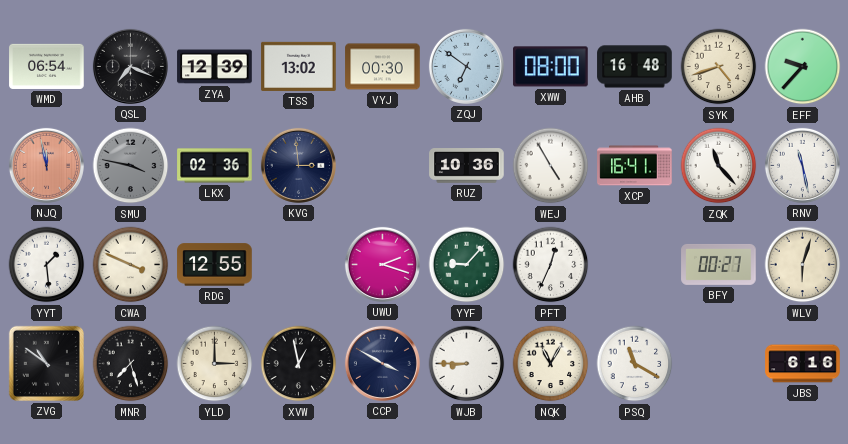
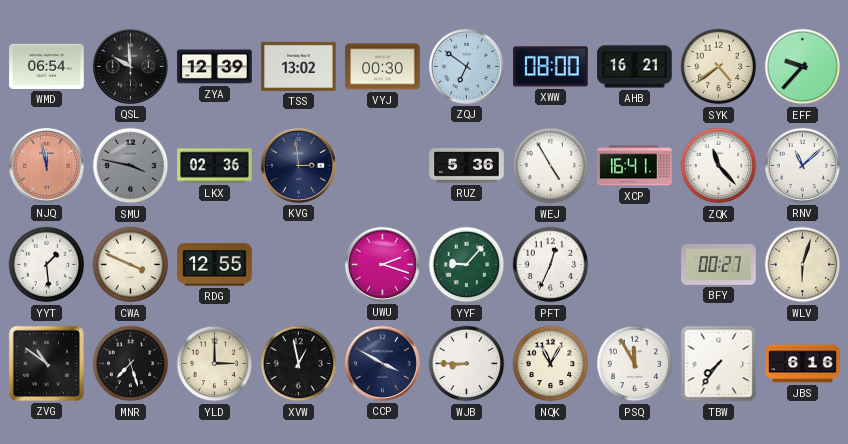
QSL: 7:19 -> 9:59
AHB: 16:48 -> 16:21
SYK: 4:42 -> 4:39
RUZ: 10:36 -> 5:36
RNV: 11:28 -> 11:08
PSQ: 11:20 -> 11:55
TBW: none -> 7:36
